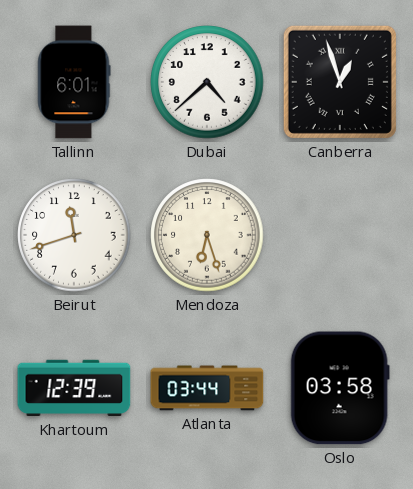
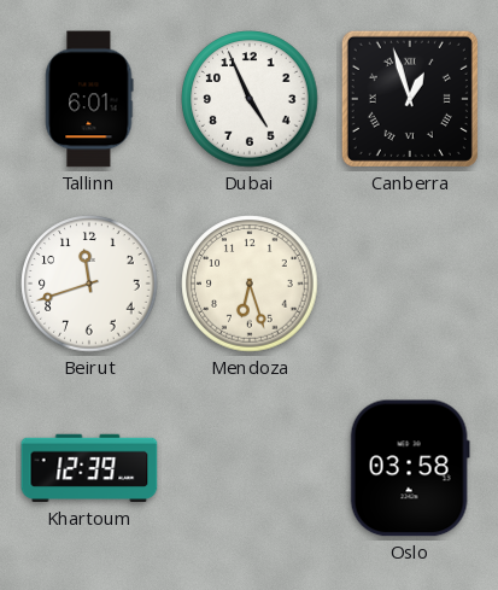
Dubai: 4:38 -> 4:56
Atlanta: 03:44 -> none
